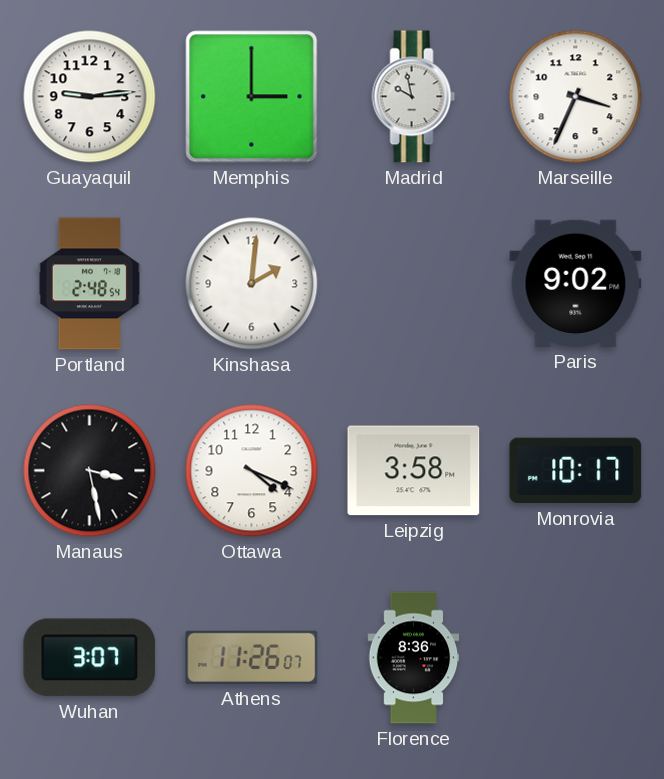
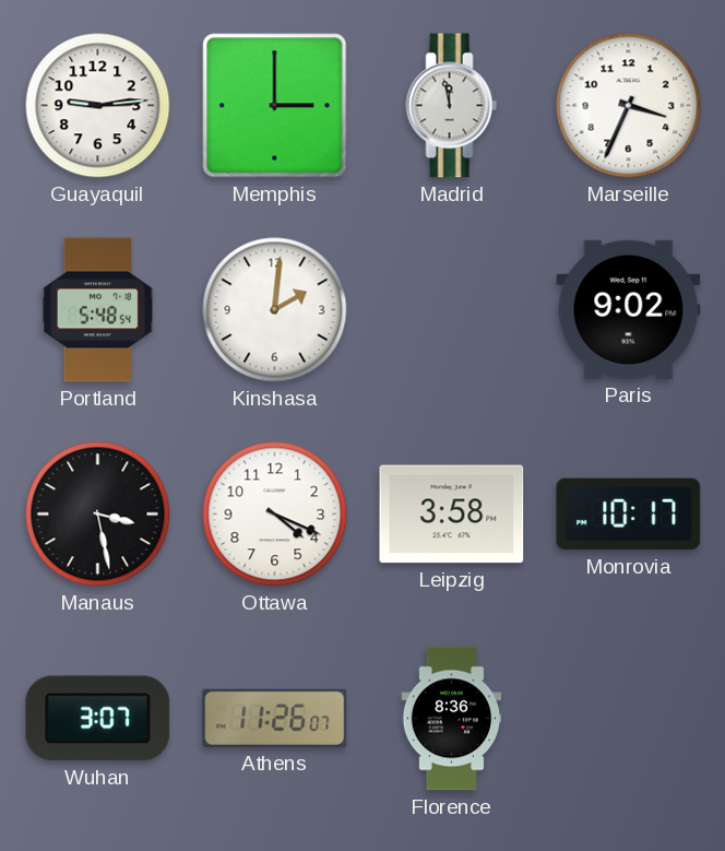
Madrid: 9:58 -> 11:58
Portland: 2:48 -> 5:48
